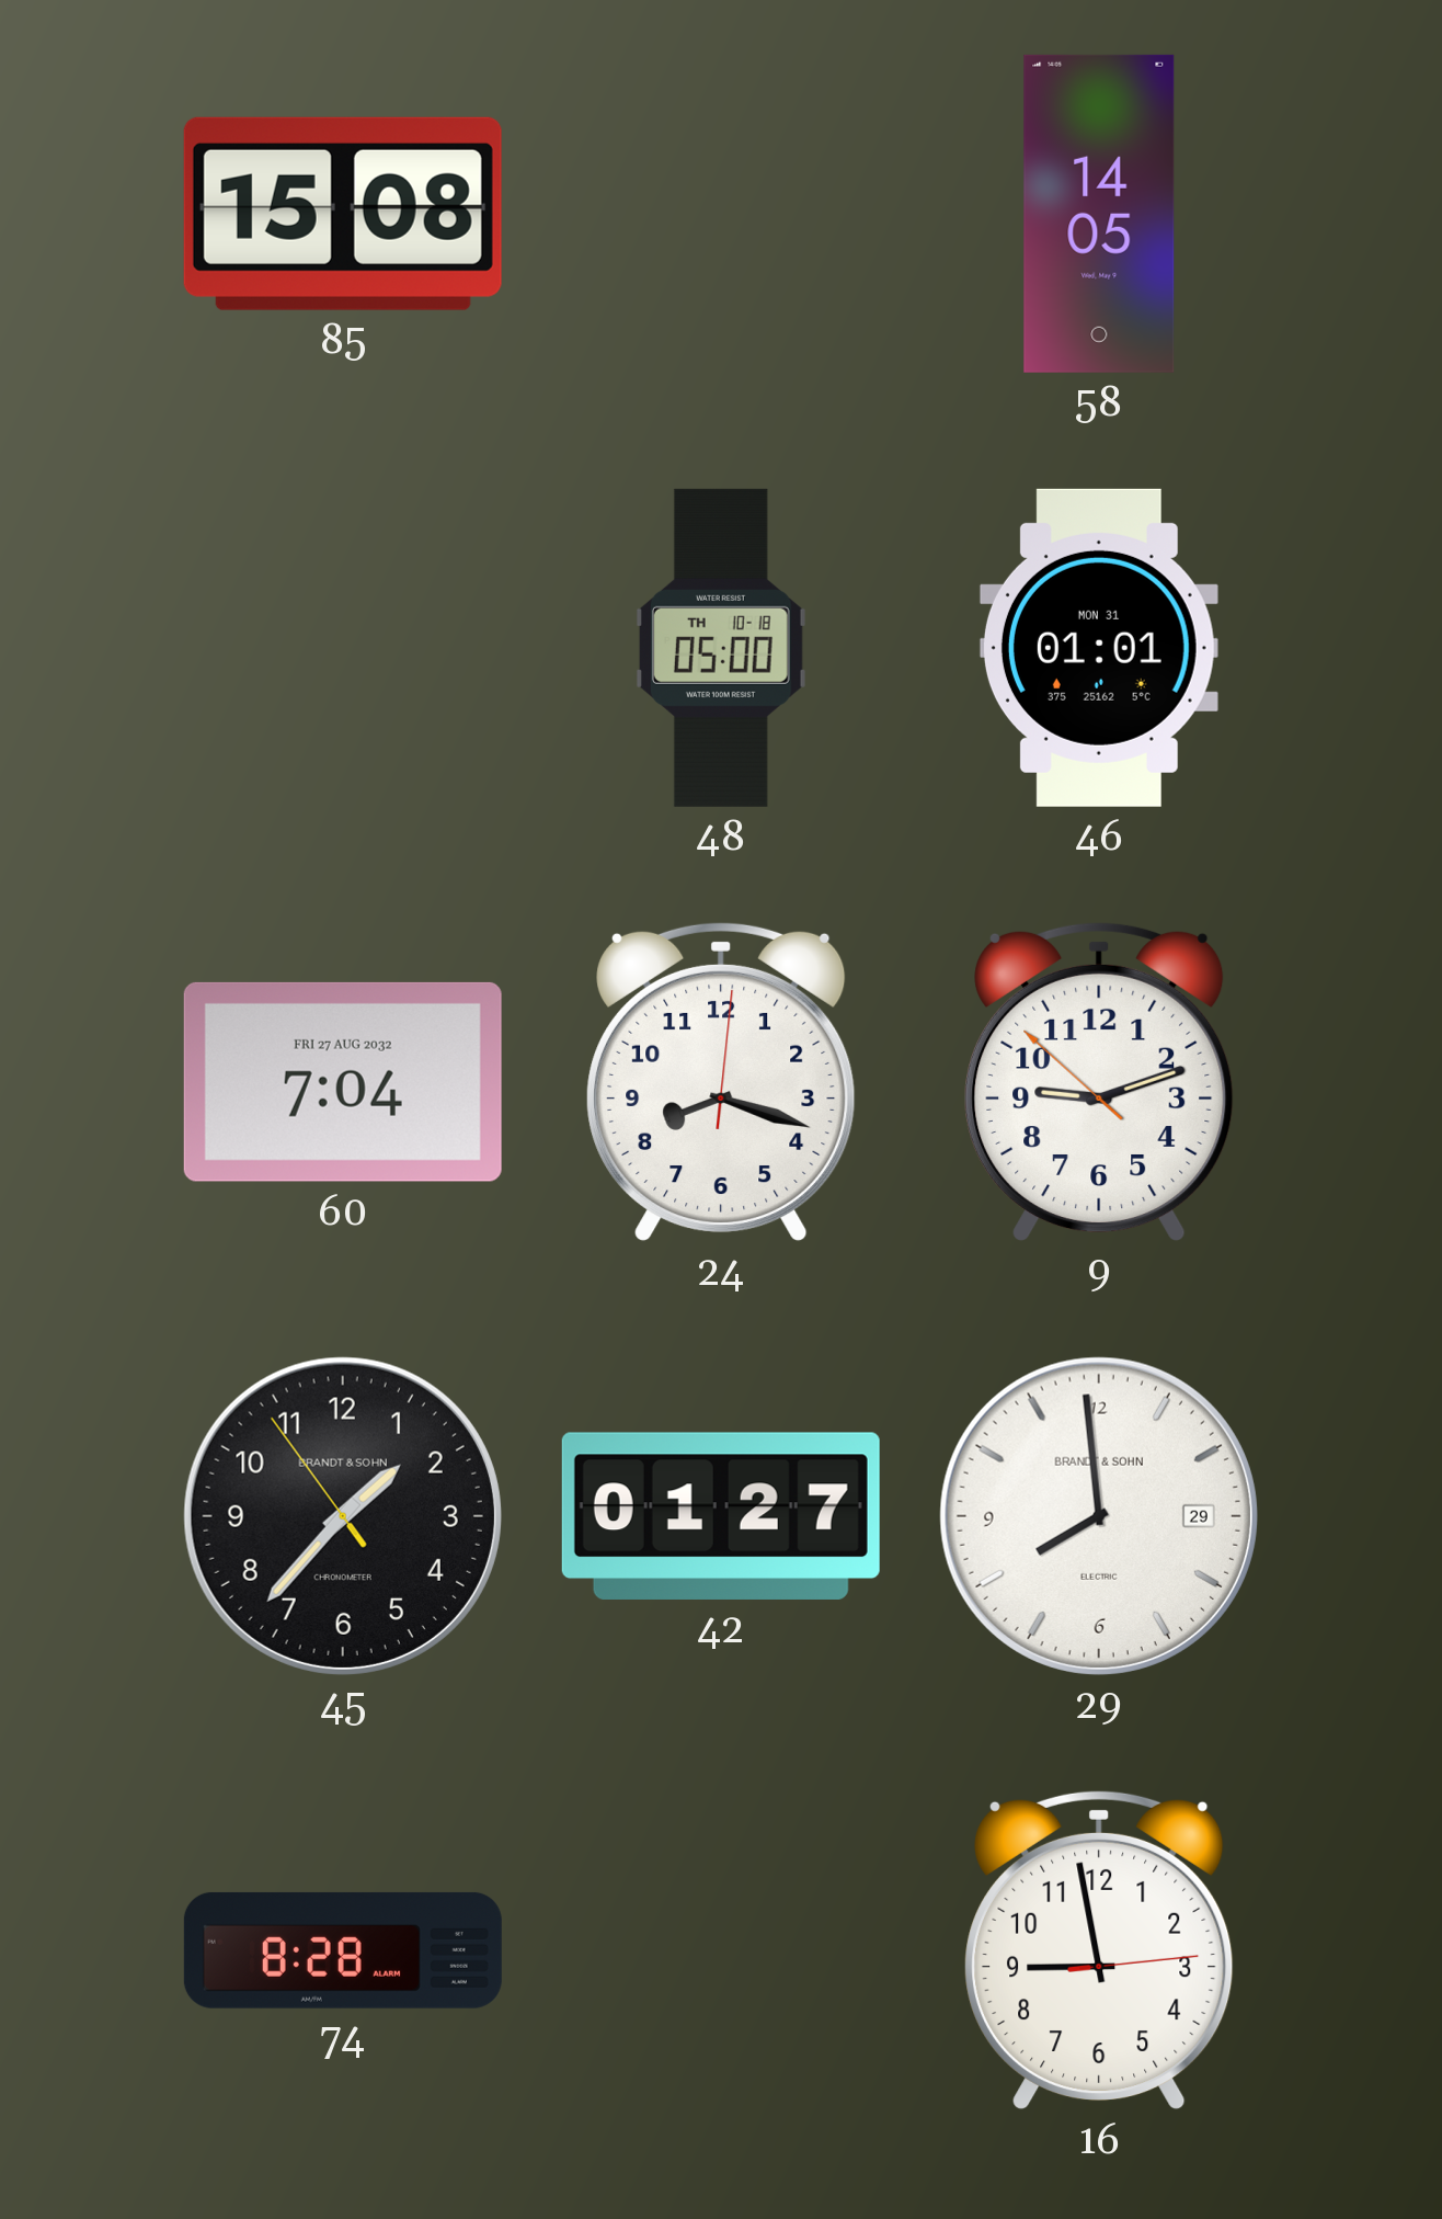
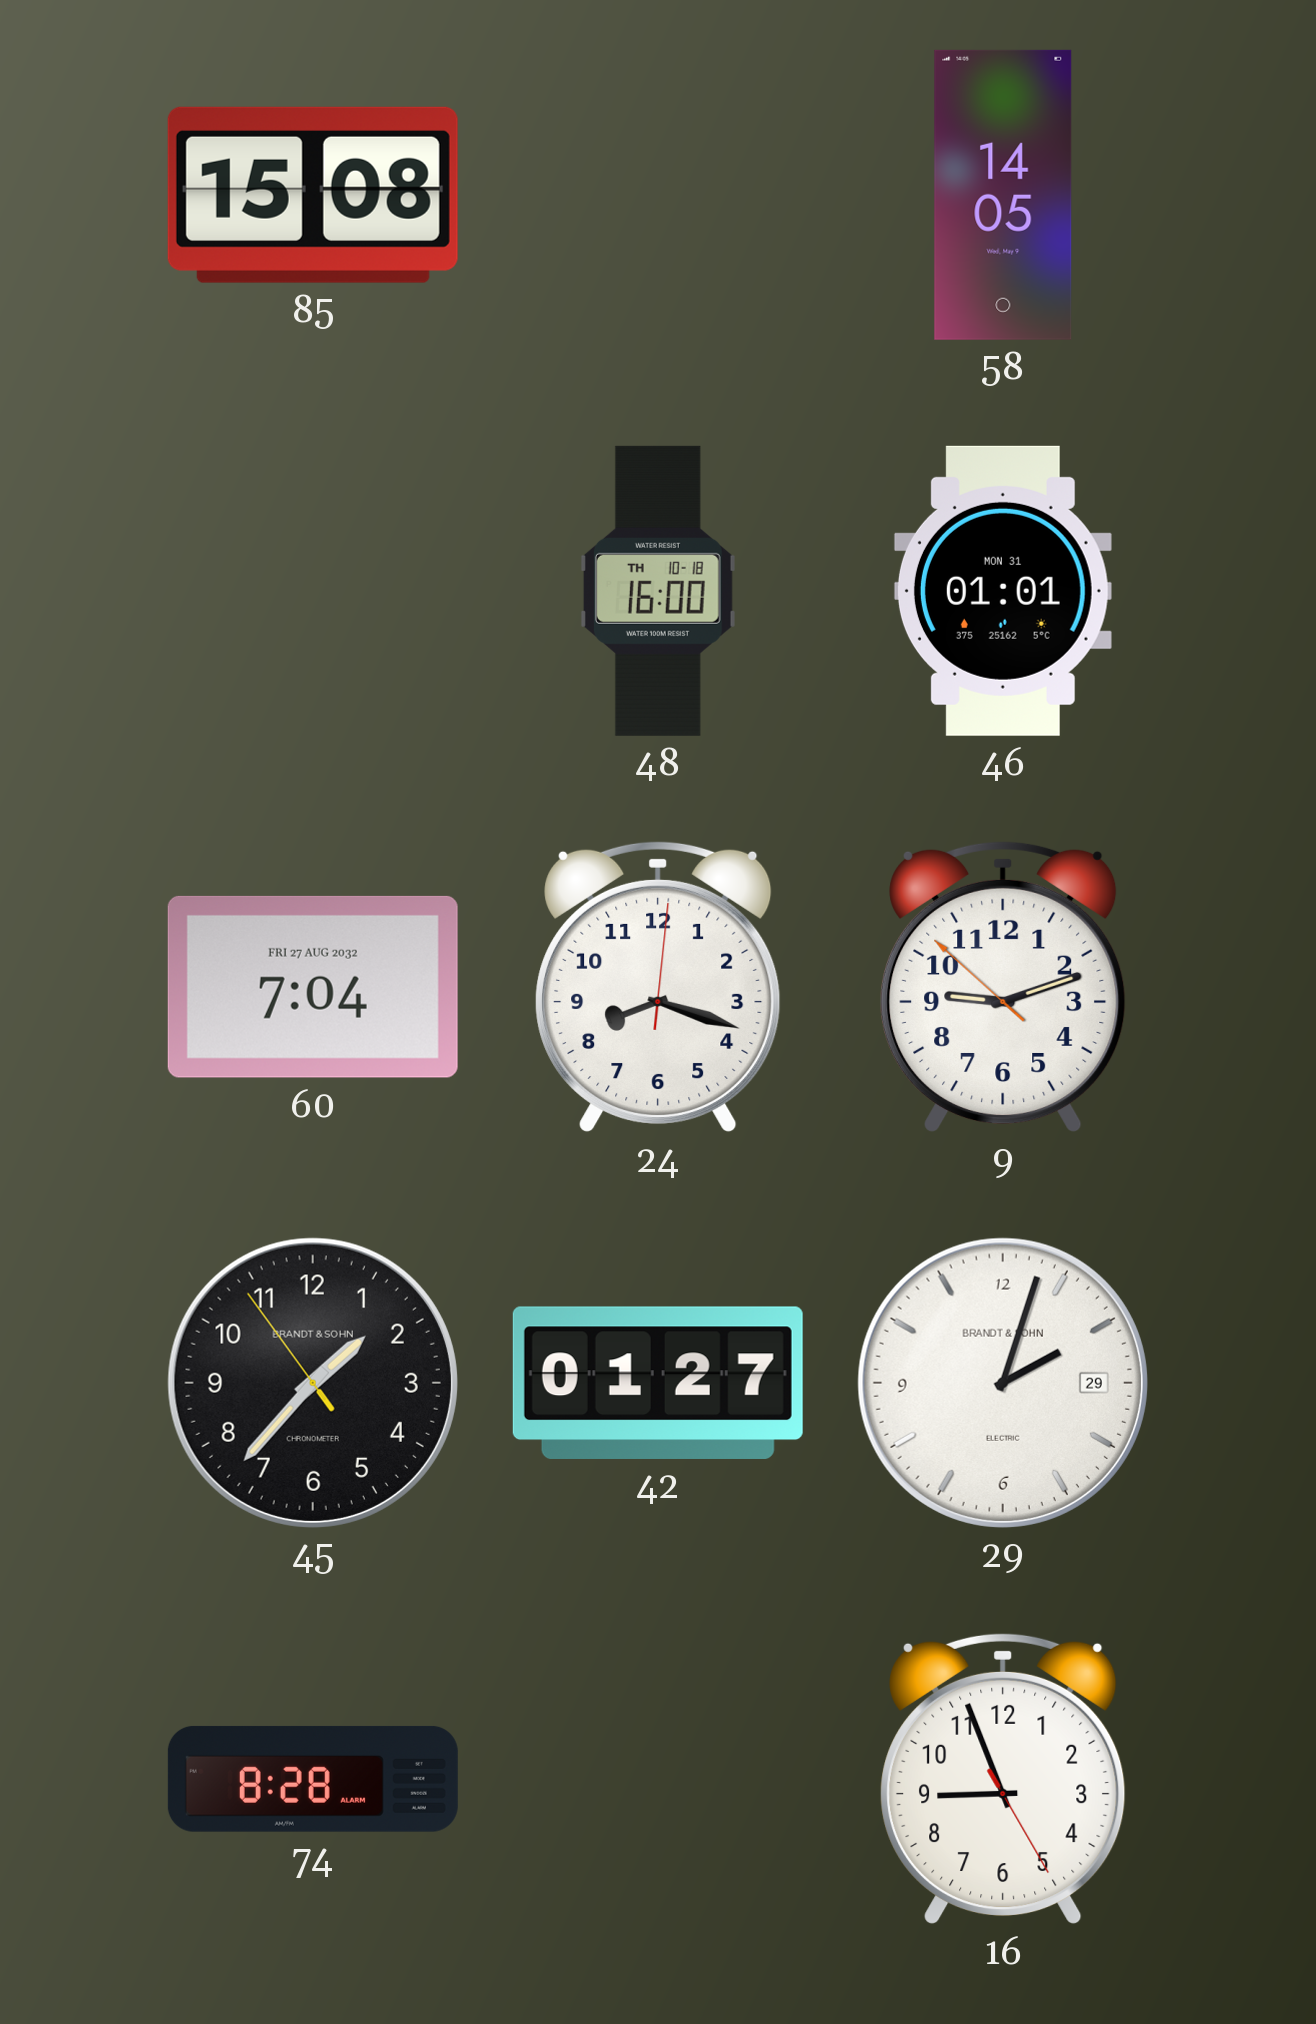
48: 05:00 -> 16:00
29: 7:59 -> 2:03
16: 8:58 -> 8:56
